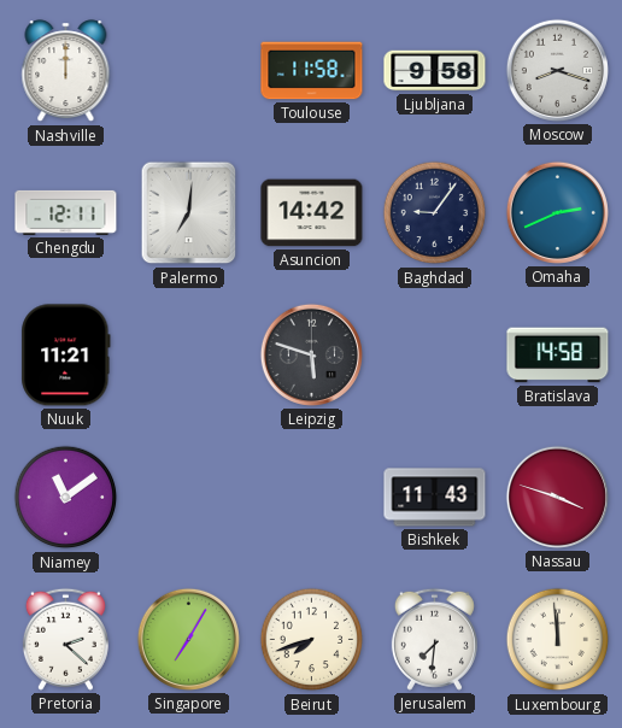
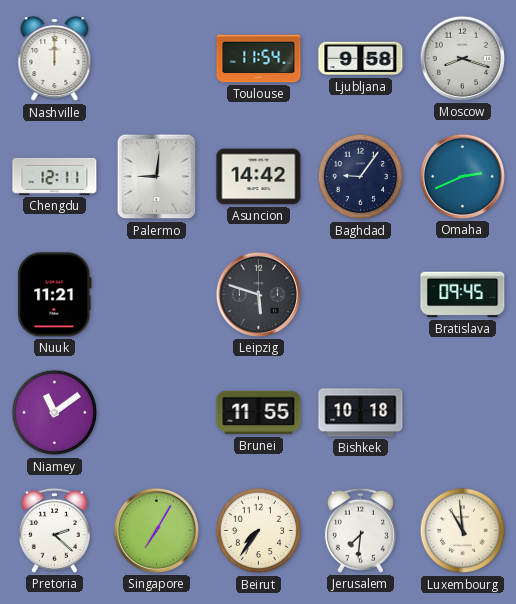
Toulouse: 11:58 -> 11:54
Palermo: 7:01 -> 9:01
Bratislava: 14:58 -> 09:45
Brunei: none -> 11:55
Bishkek: 11:43 -> 10:18
Nassau: 3:48 -> none
Beirut: 7:42 -> 7:36
Luxembourg: 11:59 -> 10:59
